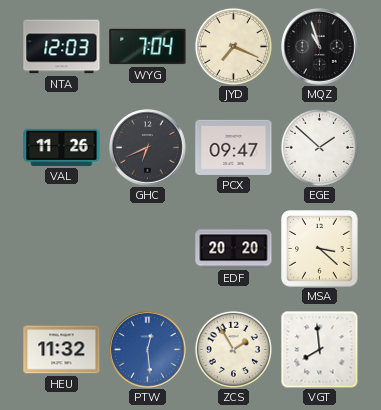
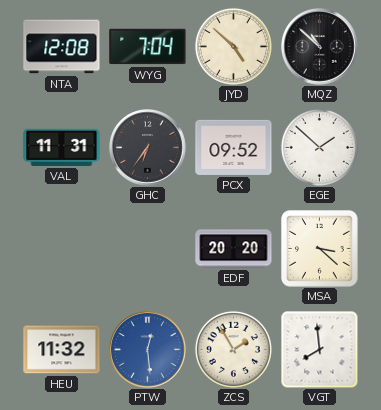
NTA: 12:03 -> 12:08
JYD: 7:19 -> 4:52
MQZ: 10:57 -> 10:52
VAL: 11:26 -> 11:31
GHC: 6:41 -> 6:36
PCX: 09:47 -> 09:52
